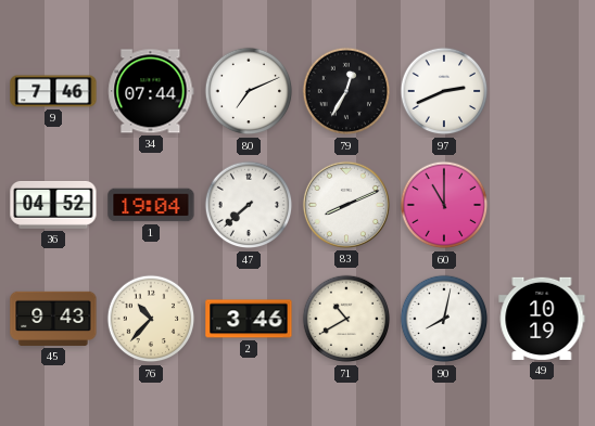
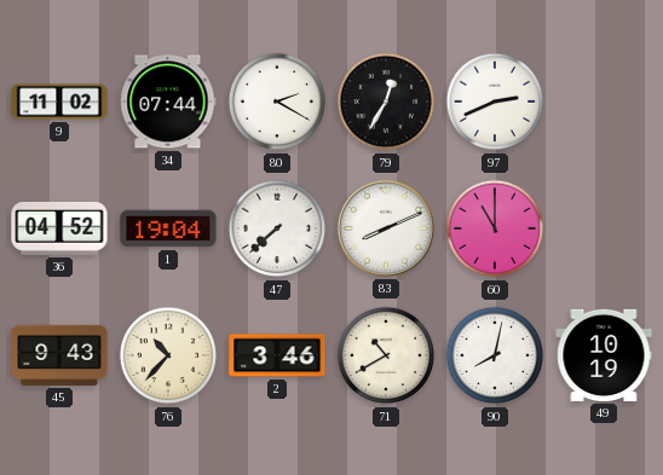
9: 7:46 -> 11:02
80: 7:11 -> 2:20
